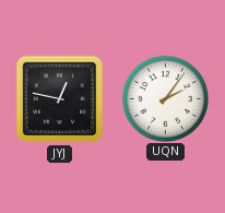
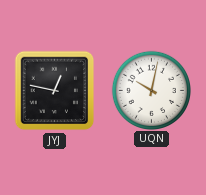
UQN: 2:06 -> 10:02
